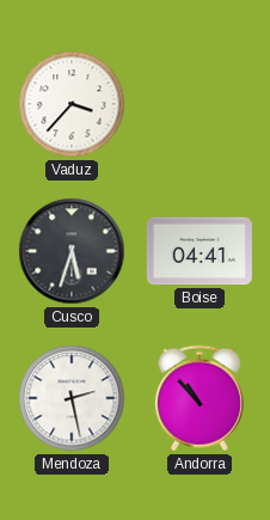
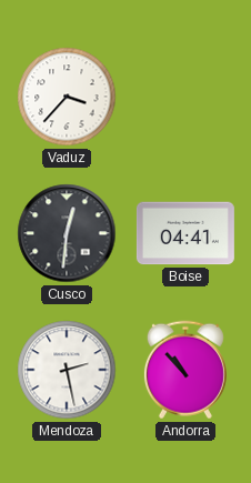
Cusco: 5:33 -> 12:31
